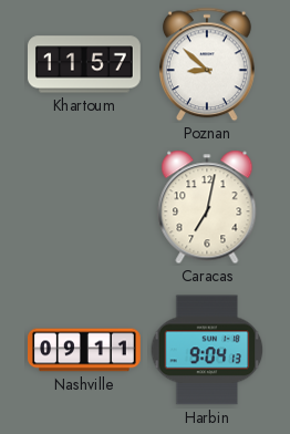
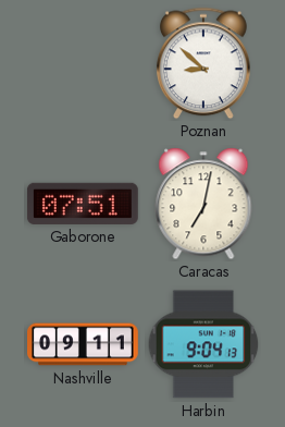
Khartoum: 11:57 -> none
Gaborone: none -> 07:51
